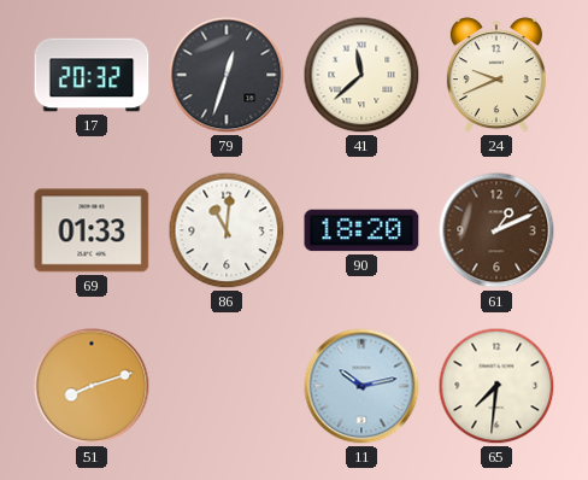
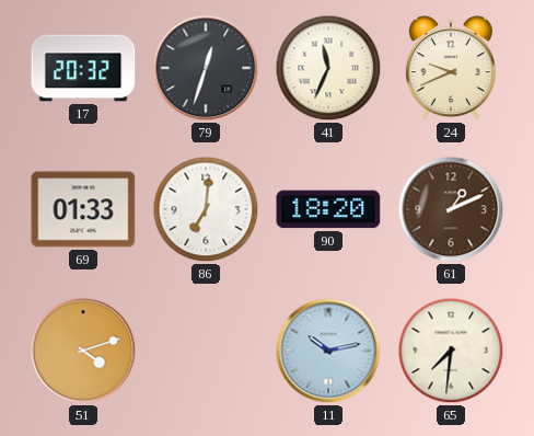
41: 11:38 -> 11:34
86: 11:01 -> 7:01
51: 8:12 -> 4:12
